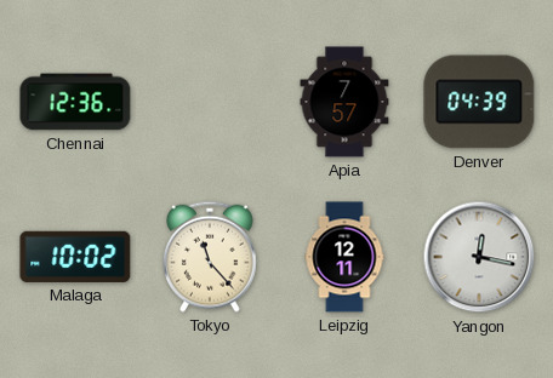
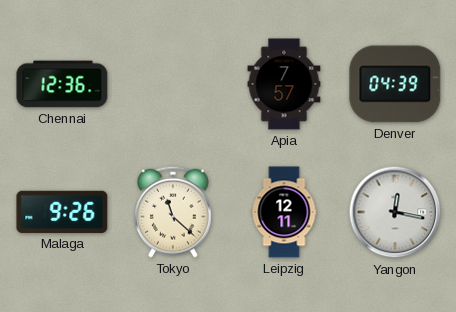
Malaga: 10:02 -> 9:26
Tokyo: 11:23 -> 11:22
